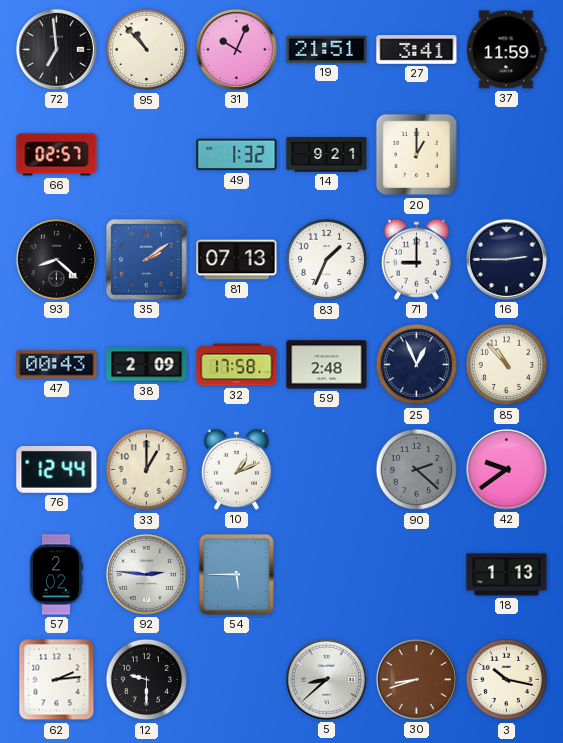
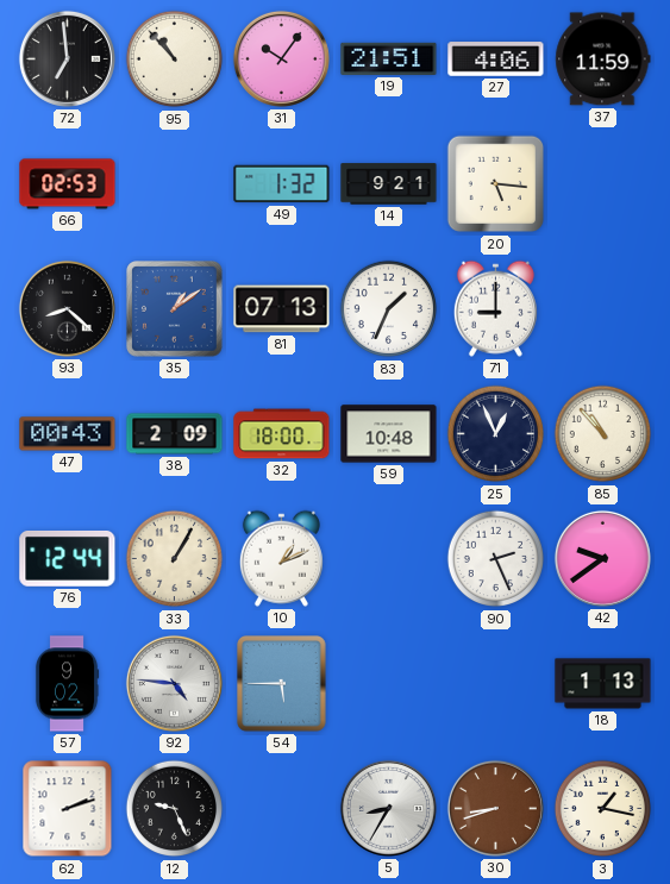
31: 10:04 -> 10:06
27: 3:41 -> 4:06
66: 02:57 -> 02:53
20: 1:00 -> 5:16
35: 2:09 -> 1:09
16: 2:45 -> none
32: 17:58 -> 18:00
59: 2:48 -> 10:48
33: 1:00 -> 1:05
90: 2:22 -> 2:26
90 dial: grey -> white
57: 2:02 -> 9:02
92: 2:46 -> 4:46
62: 2:14 -> 2:12
12: 9:30 -> 9:26
5: 8:38 -> 8:35
3: 10:17 -> 1:17
